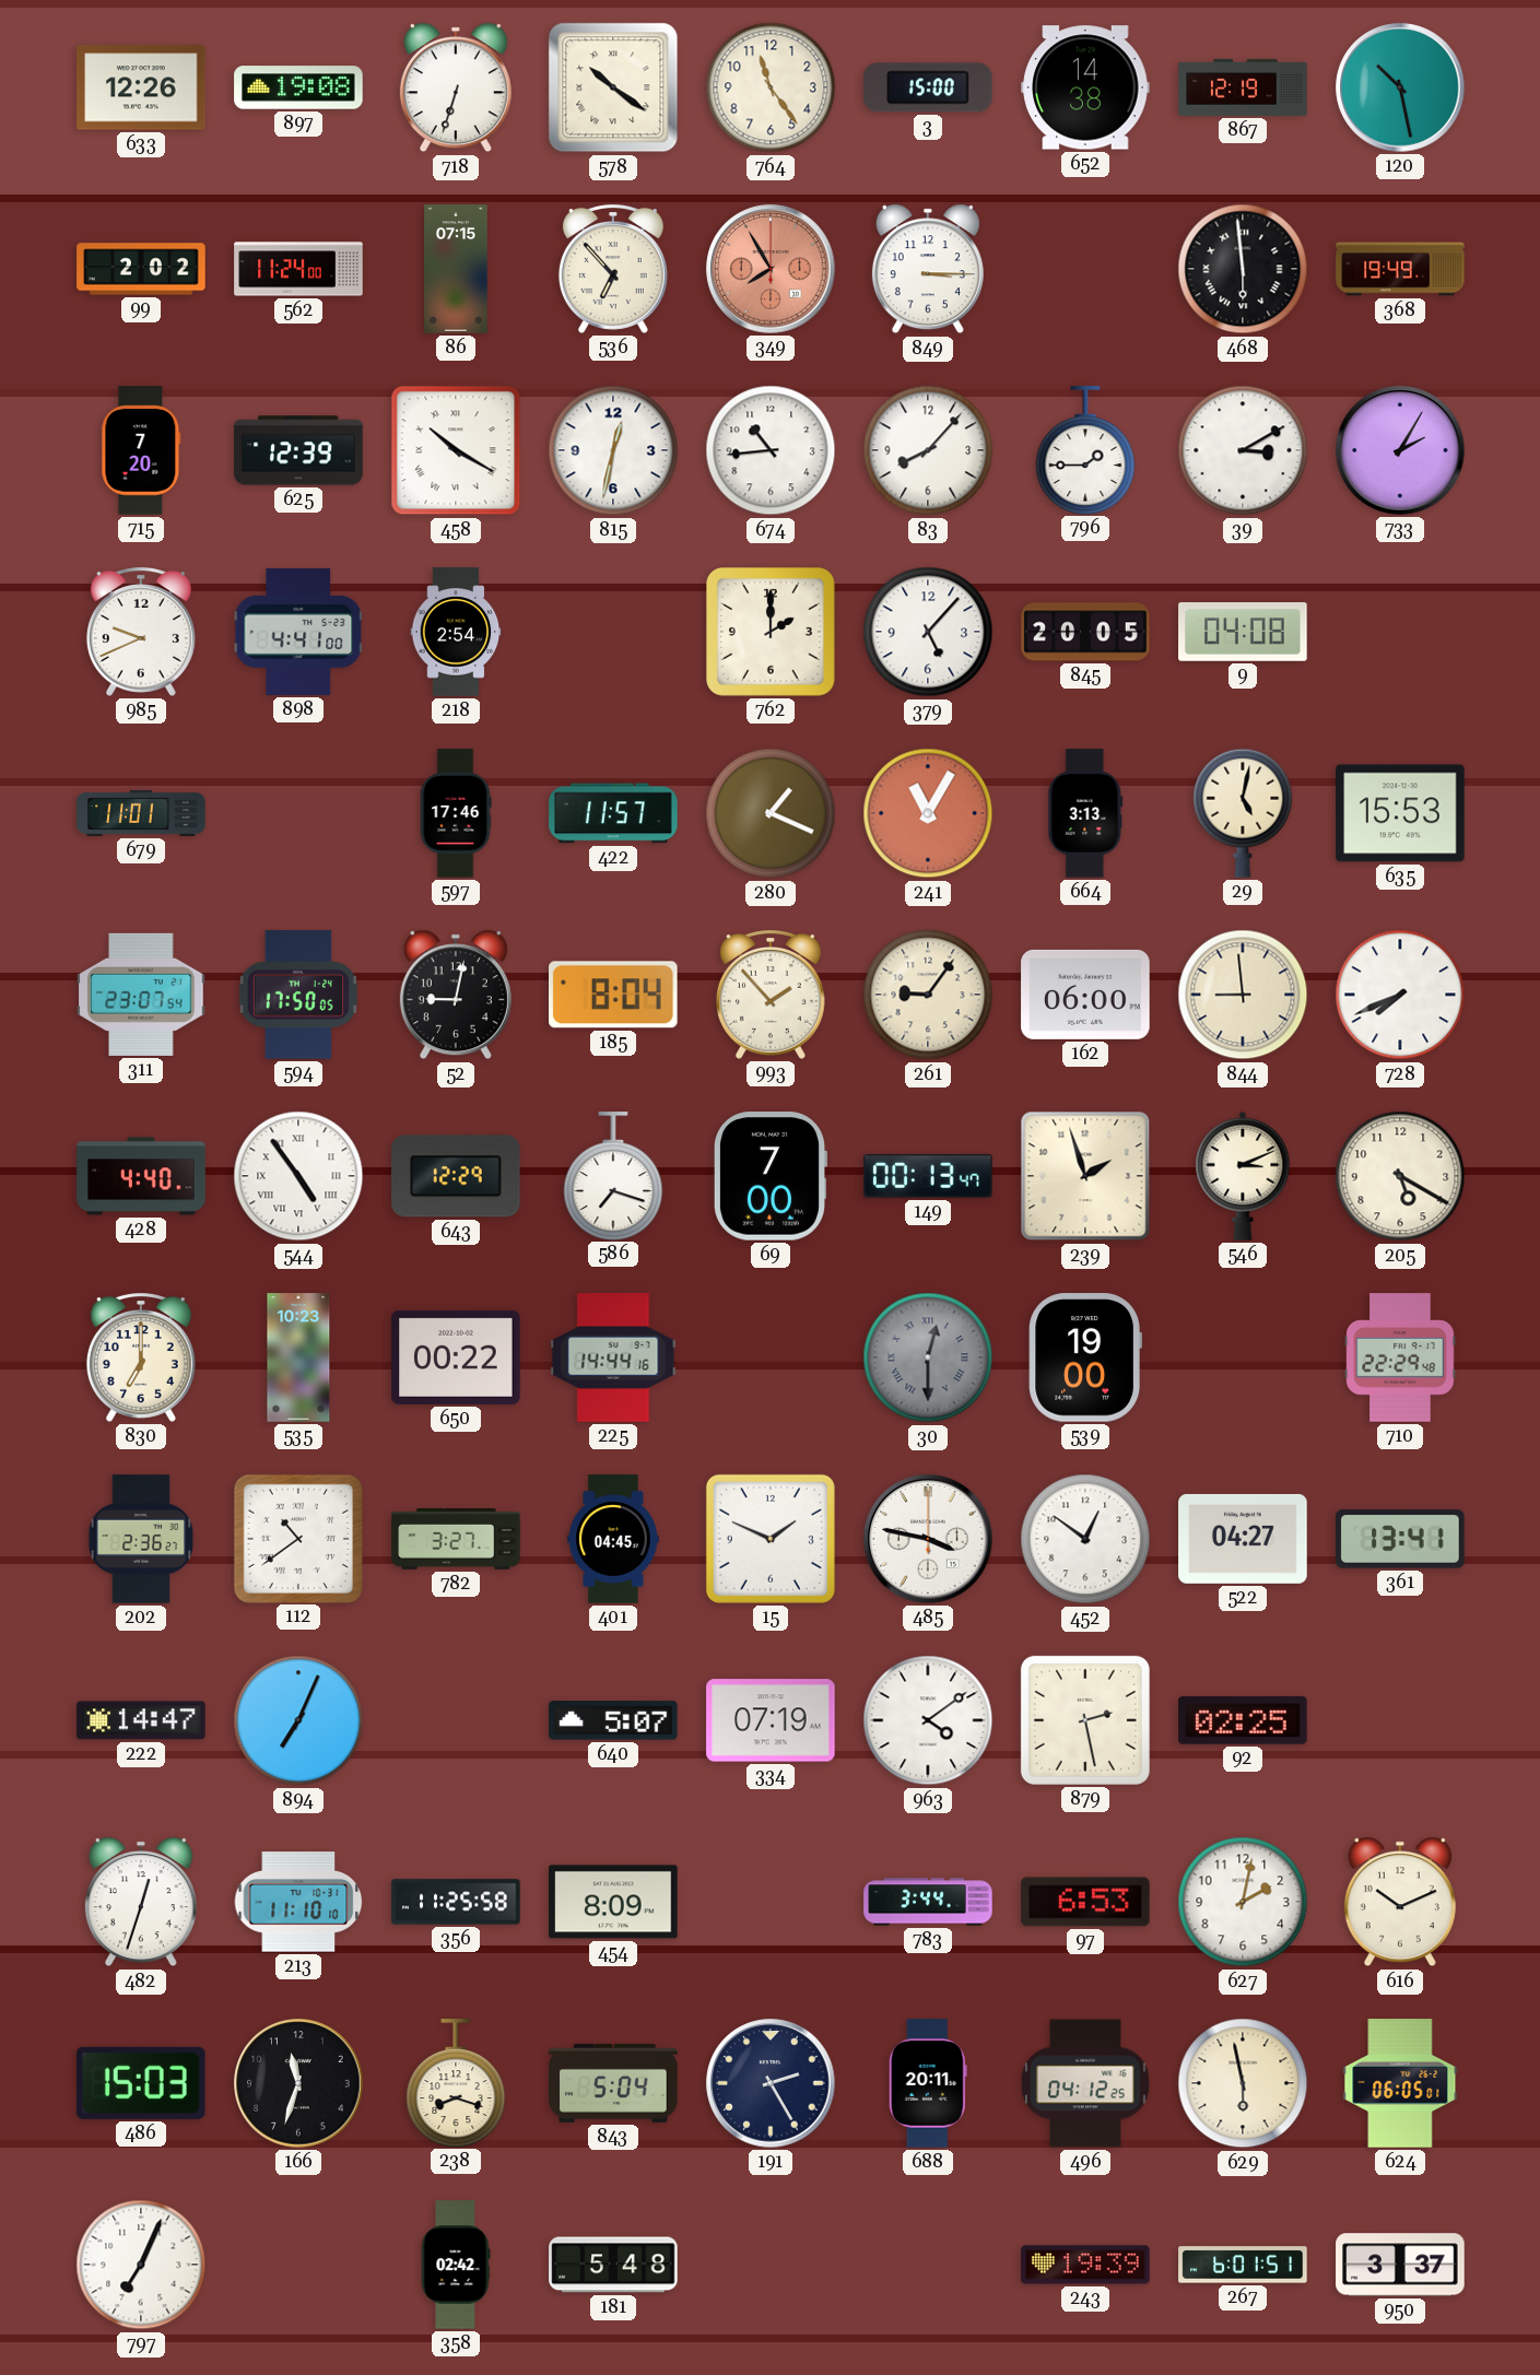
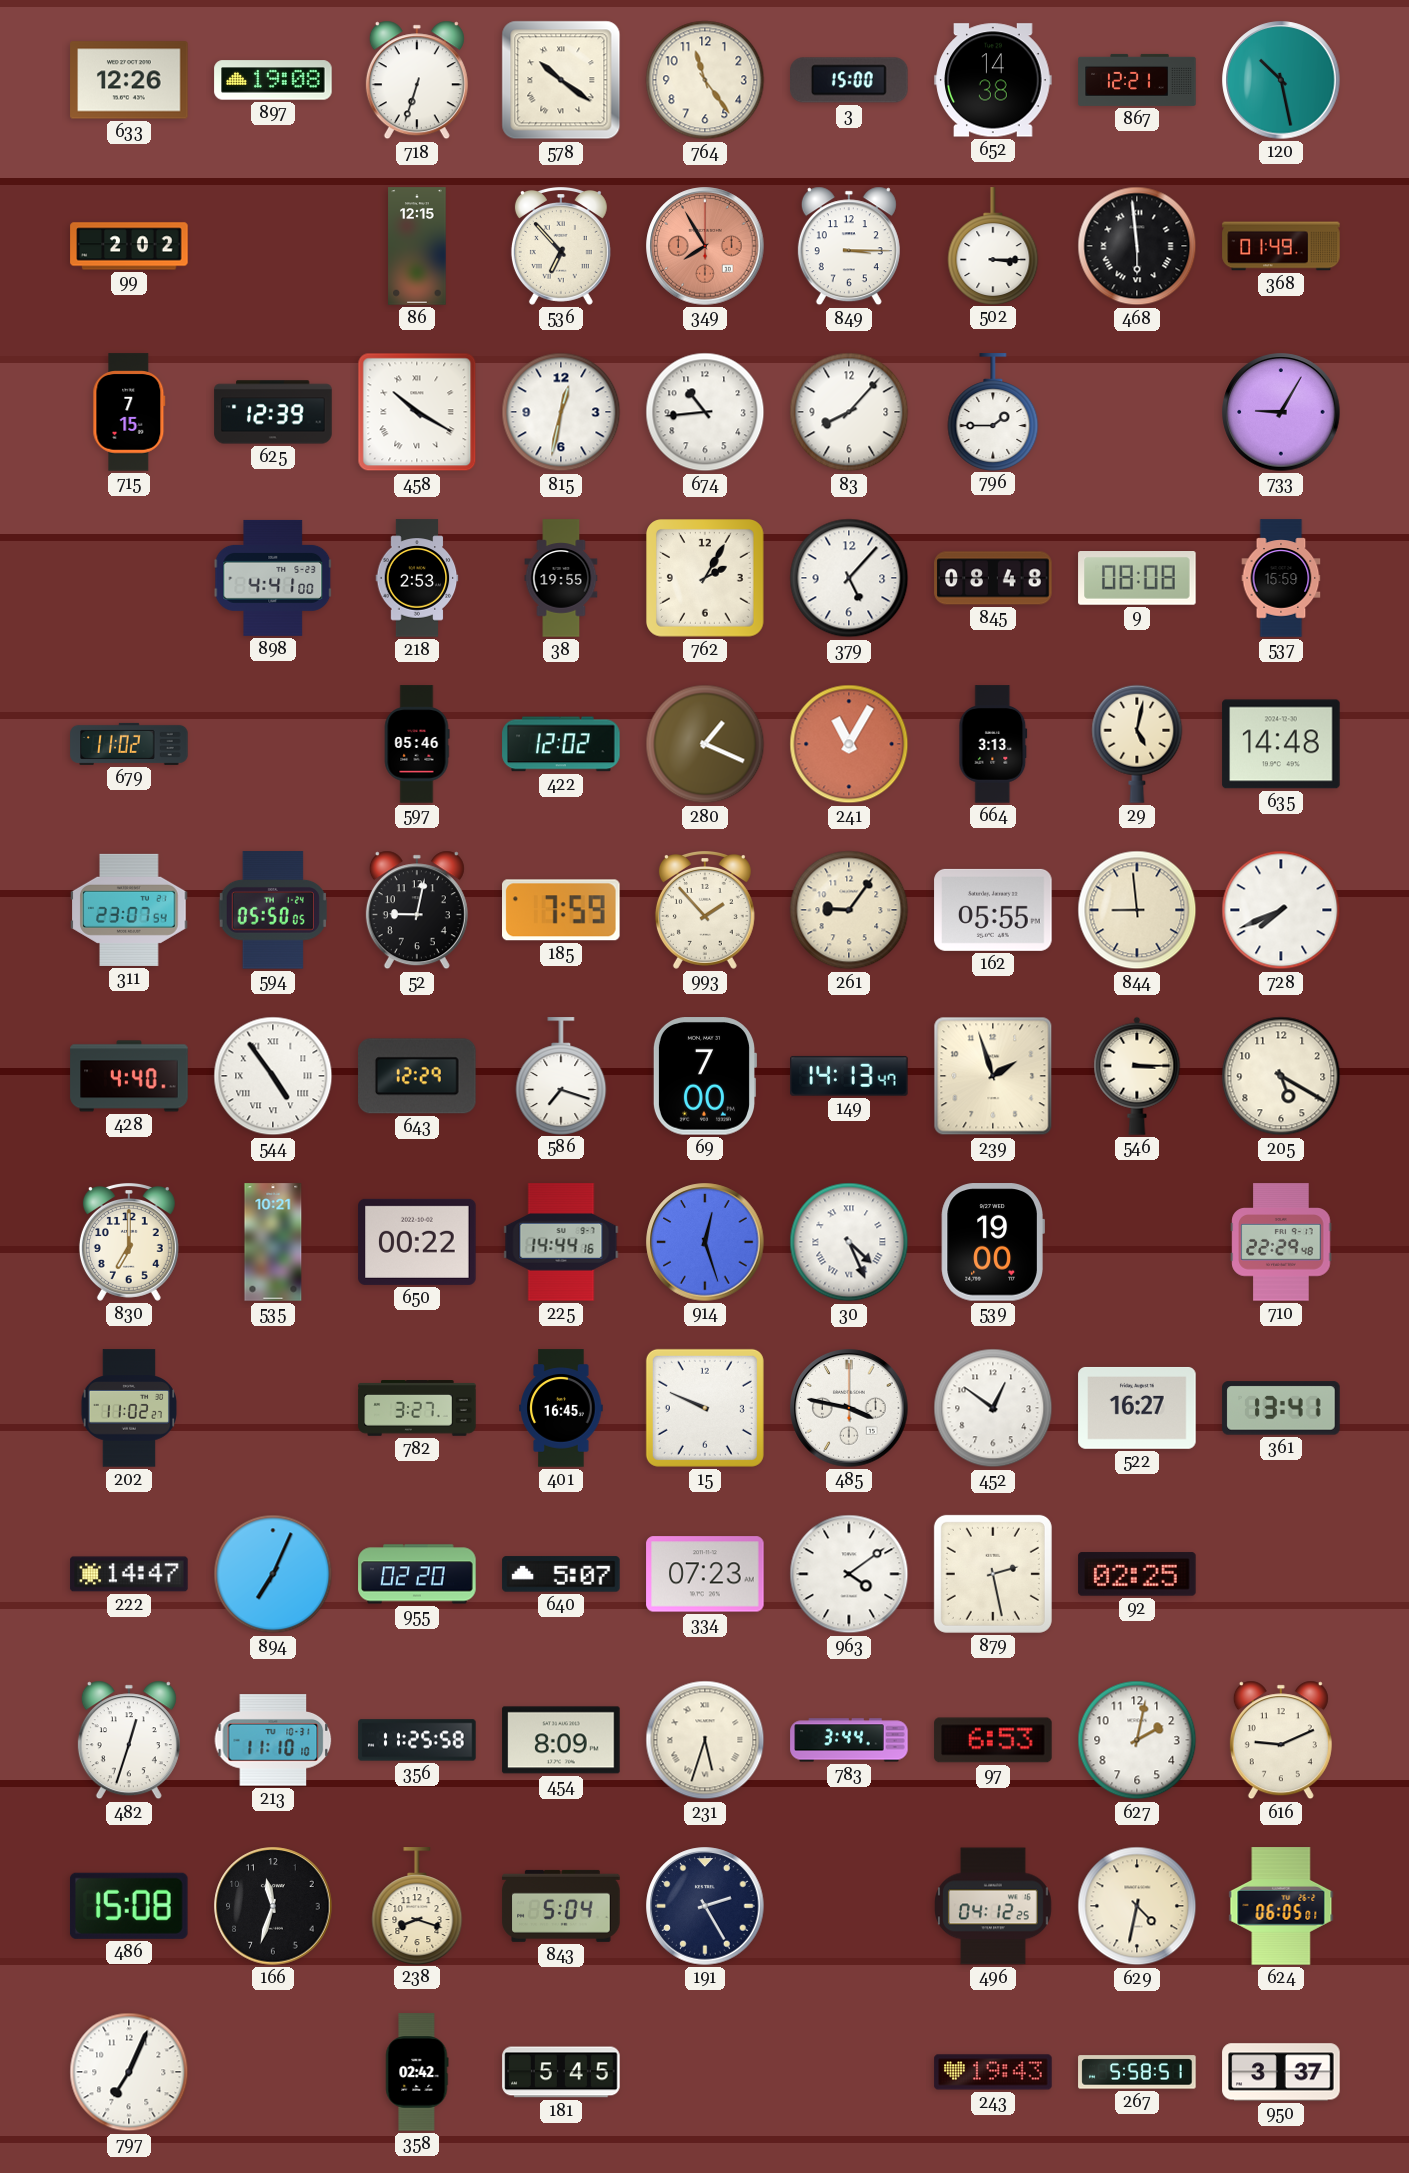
867: 12:19 -> 12:21
562: 11:24 -> none
86: 07:15 -> 12:15
502: none -> 3:15
368: 19:49 -> 01:49
715: 7:20 -> 7:15
39: 3:10 -> none
733: 2:05 -> 9:05
985: 9:41 -> none
218: 2:54 -> 2:53
38: none -> 19:55
762: 2:00 -> 2:05
845: 20:05 -> 08:48
9: 04:08 -> 08:08
537: none -> 15:59
679: 11:01 -> 11:02
597: 17:46 -> 05:46
422: 11:57 -> 12:02
635: 15:53 -> 14:48
594: 17:50 -> 05:50
185: 8:04 -> 7:59
162: 06:00 -> 05:55
149: 00:13 -> 14:13
546: 3:11 -> 3:15
535: 10:23 -> 10:21
914: none -> 12:27
30: 12:30 -> 4:26
30 dial: grey -> white
202: 2:36 -> 11:02
112: 10:39 -> none
401: 04:45 -> 16:45
15: 1:49 -> 9:49
522: 04:27 -> 16:27
955: none -> 02:20
334: 07:19 -> 07:23
231: none -> 5:33
616: 10:11 -> 9:11
486: 15:03 -> 15:08
688: 20:11 -> none
629: 5:58 -> 4:32
181: 5:48 -> 5:45
243: 19:39 -> 19:43
267: 6:01 -> 5:58
